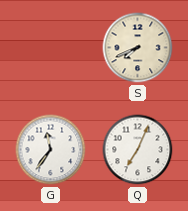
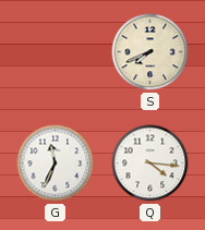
G: 11:36 -> 11:34
Q: 7:04 -> 4:16
